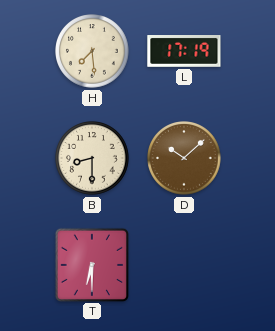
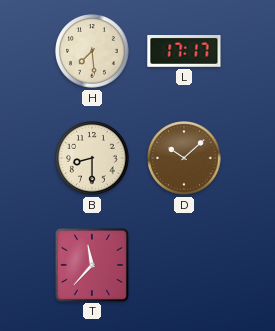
L: 17:19 -> 17:17
T: 6:30 -> 11:37
